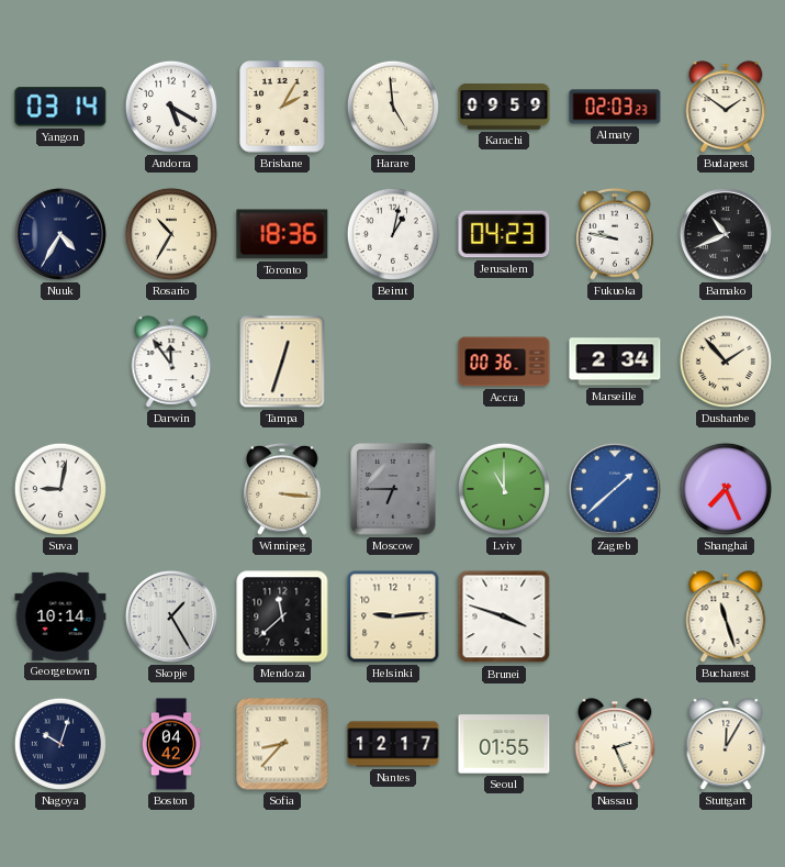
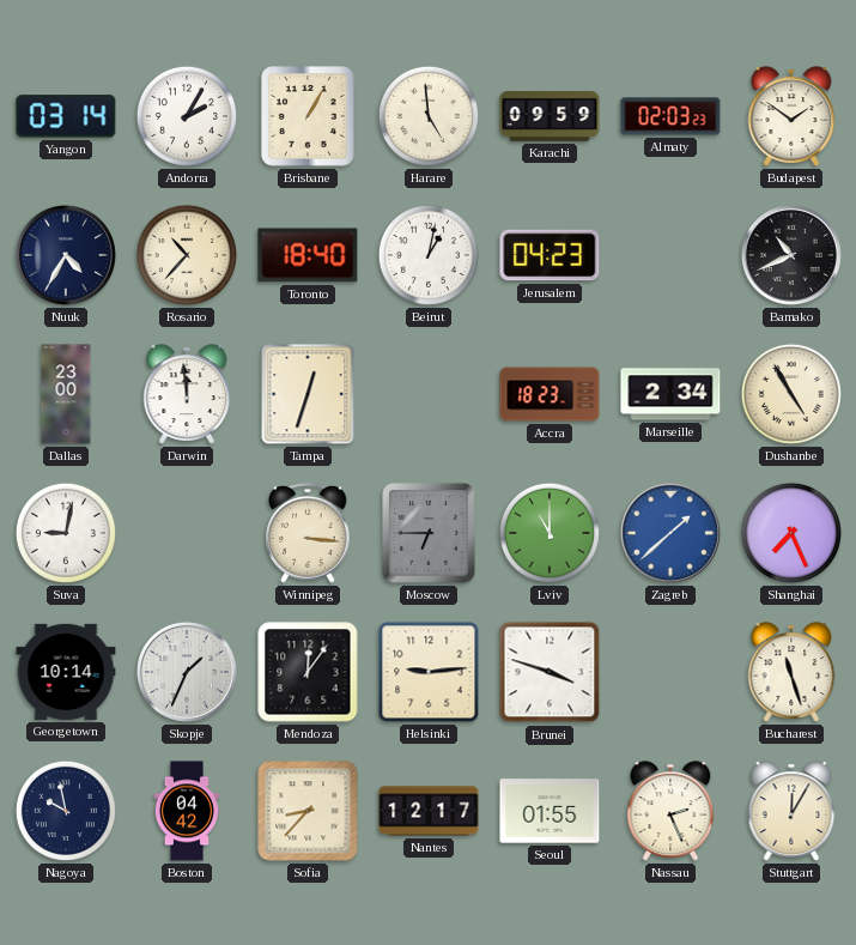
Andorra: 5:20 -> 2:05
Brisbane: 2:05 -> 1:05
Rosario: 10:35 -> 10:37
Toronto: 18:36 -> 18:40
Fukuoka: 9:47 -> none
Dallas: none -> 23:00
Darwin: 11:54 -> 11:59
Accra: 00:36 -> 18:23
Dushanbe: 1:53 -> 4:55
Skopje: 1:25 -> 1:34
Mendoza: 11:38 -> 12:06
Nagoya: 10:03 -> 9:58
